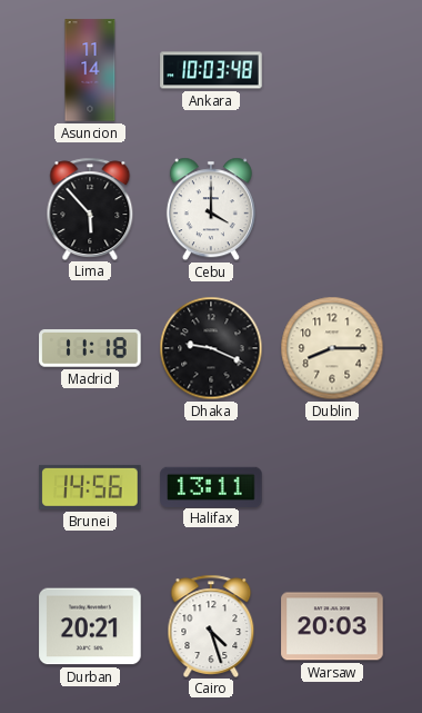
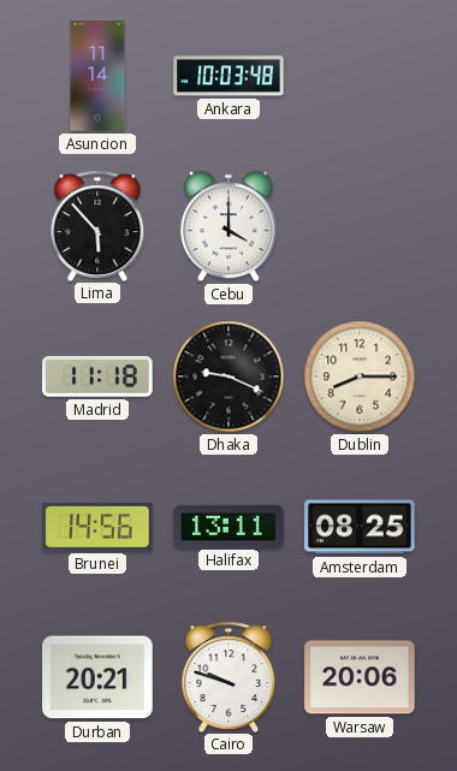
Amsterdam: none -> 08:25
Cairo: 4:27 -> 9:48
Warsaw: 20:03 -> 20:06
